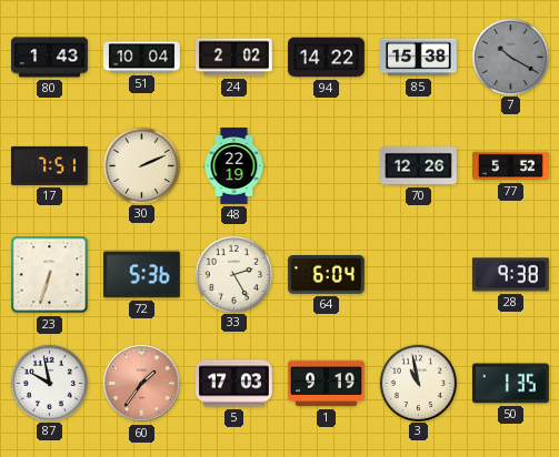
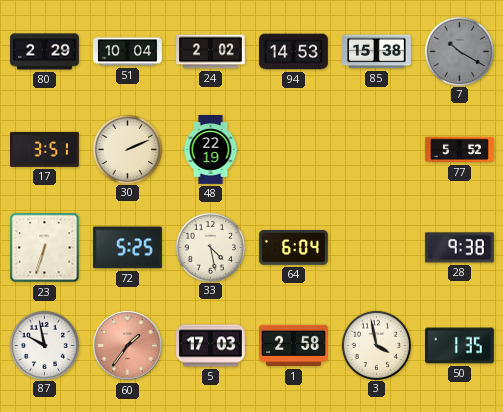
80: 1:43 -> 2:29
94: 14:22 -> 14:53
17: 7:51 -> 3:51
70: 12:26 -> none
72: 5:36 -> 5:25
33: 2:25 -> 4:28
1: 9:19 -> 2:58
3: 10:58 -> 3:58
